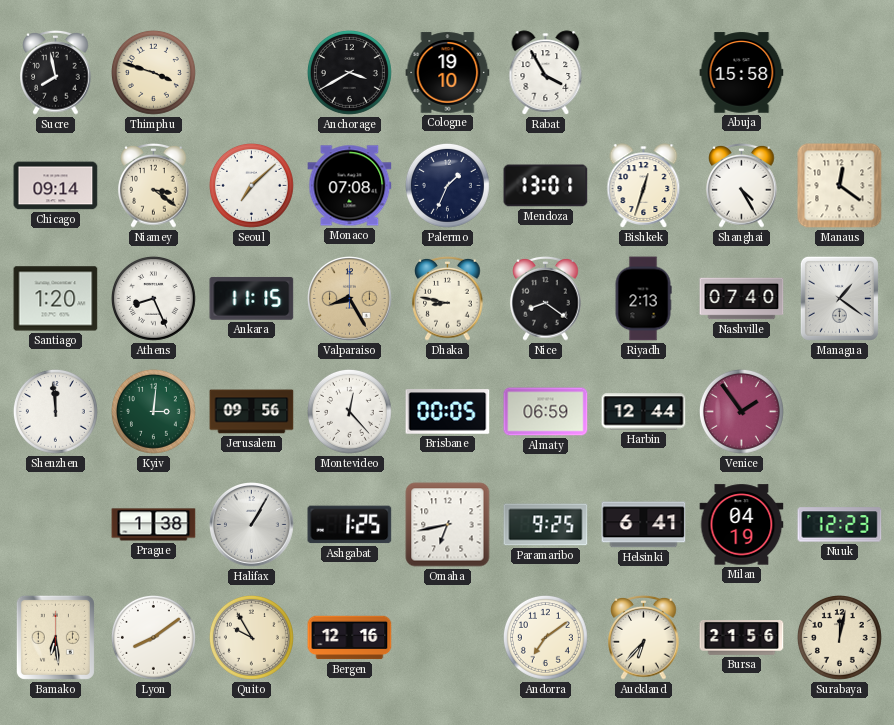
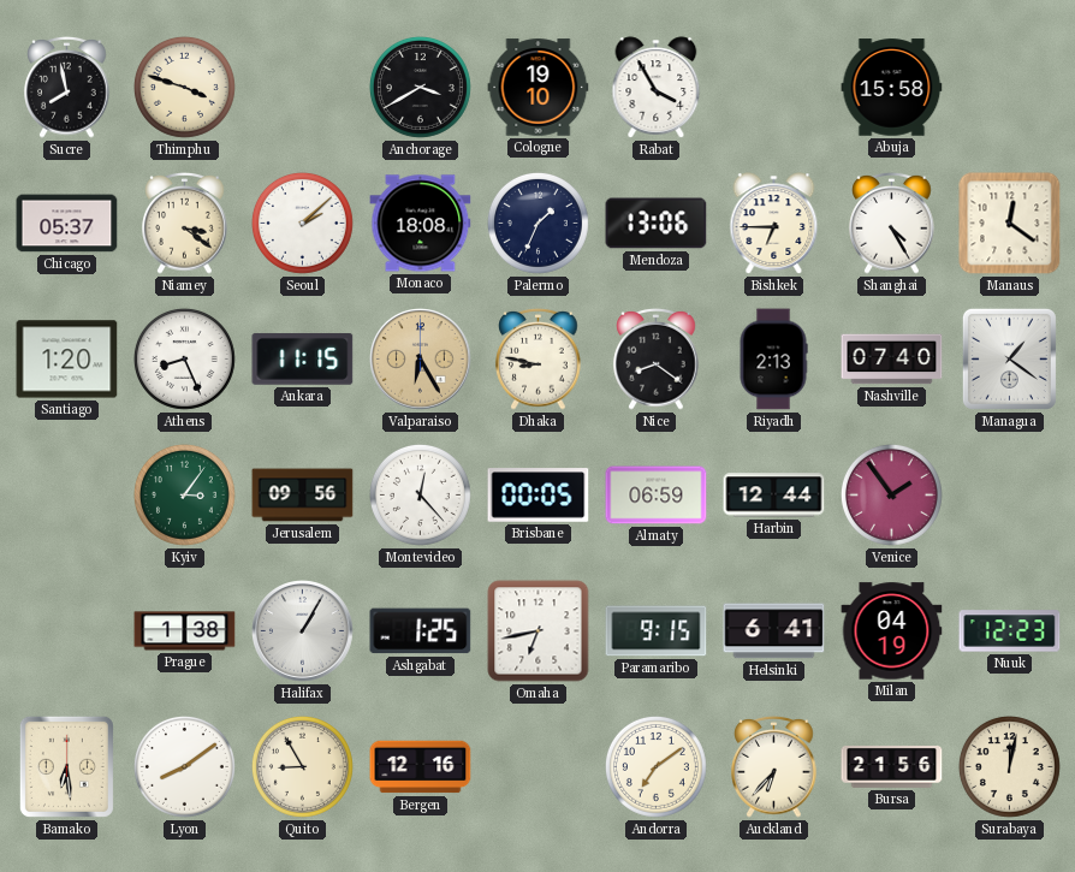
Chicago: 09:14 -> 05:37
Seoul: 7:08 -> 2:08
Monaco: 07:08 -> 18:08
Mendoza: 13:01 -> 13:06
Bishkek: 12:33 -> 6:45
Valparaiso: 8:25 -> 6:25
Shenzhen: 11:59 -> none
Kyiv: 3:01 -> 3:06
Paramaribo: 9:25 -> 9:15
Quito: 9:55 -> 8:55
